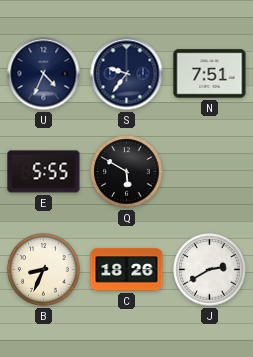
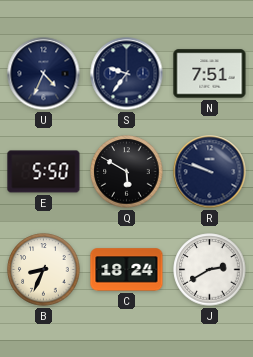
E: 5:55 -> 5:50
R: none -> 9:48
C: 18:26 -> 18:24
